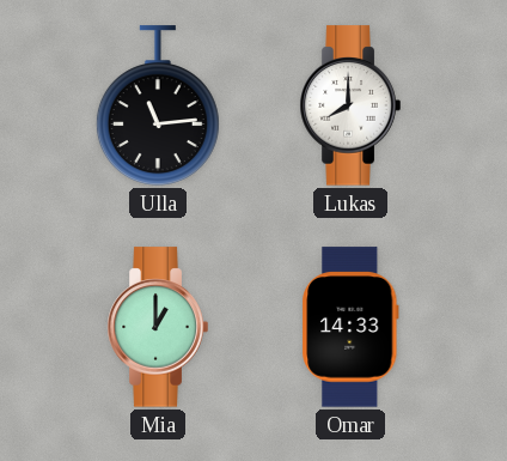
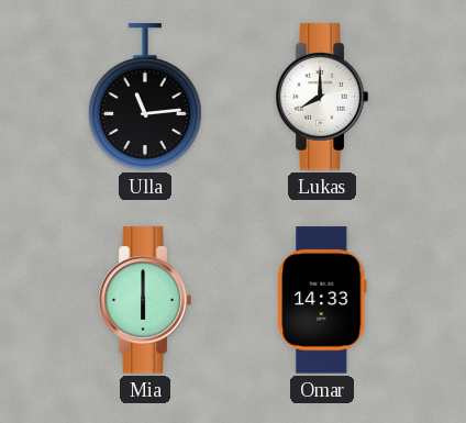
Mia: 1:00 -> 6:00
